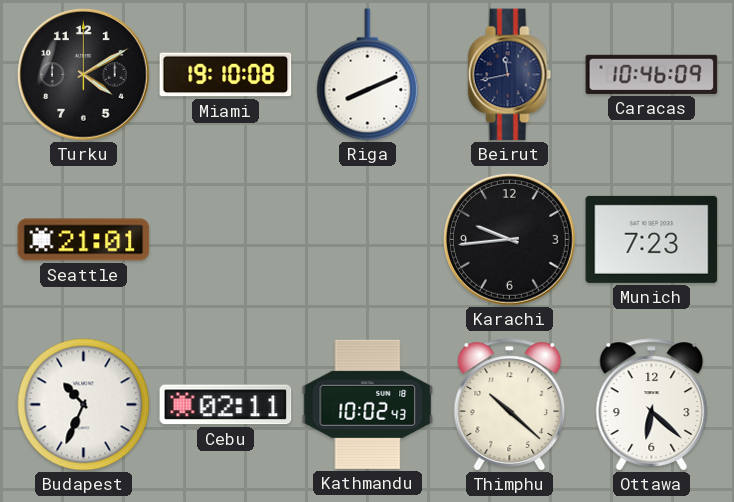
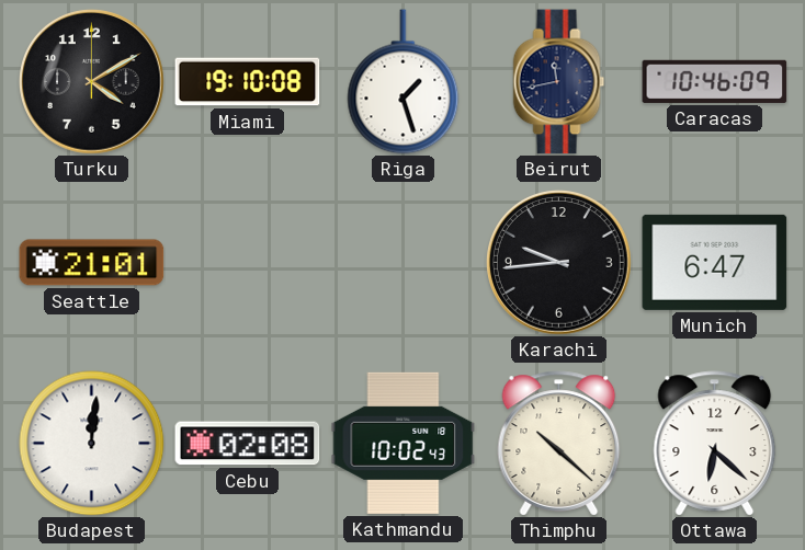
Riga: 8:11 -> 1:27
Munich: 7:23 -> 6:47
Budapest: 10:34 -> 12:01
Cebu: 02:11 -> 02:08
